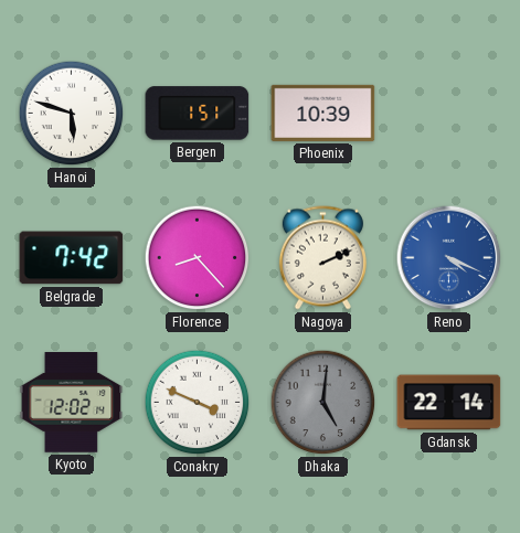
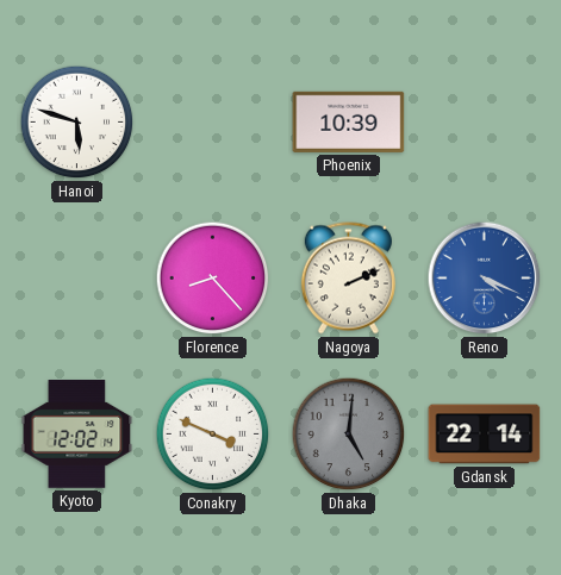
Bergen: 1:51 -> none
Belgrade: 7:42 -> none
